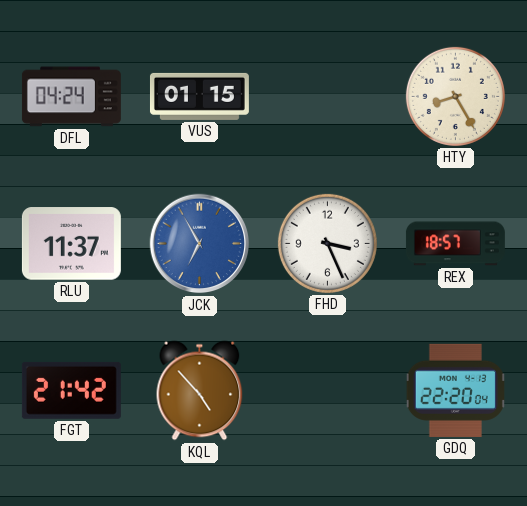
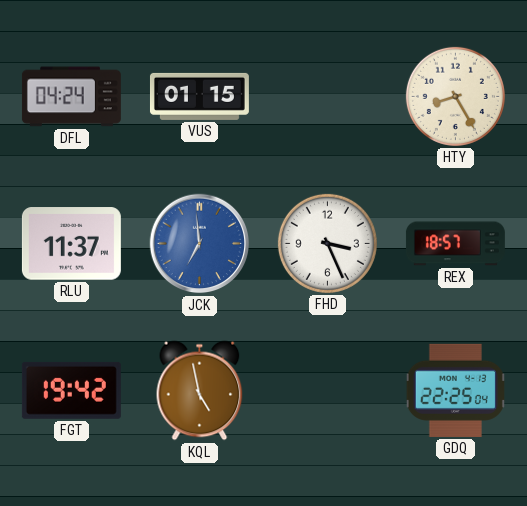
JCK: 6:55 -> 6:59
FGT: 21:42 -> 19:42
KQL: 4:53 -> 4:58
GDQ: 22:20 -> 22:25
